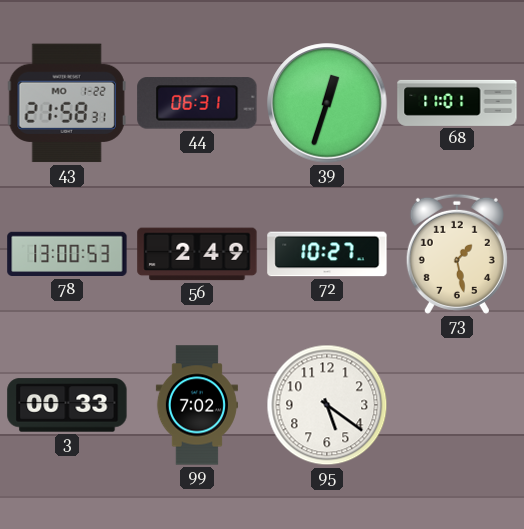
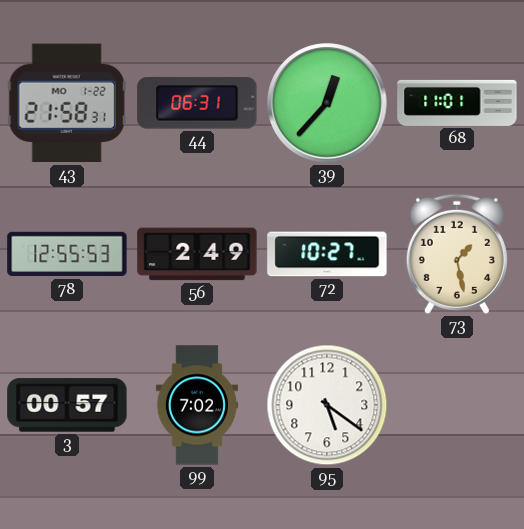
39: 12:33 -> 12:37
78: 13:00 -> 12:55
3: 00:33 -> 00:57
